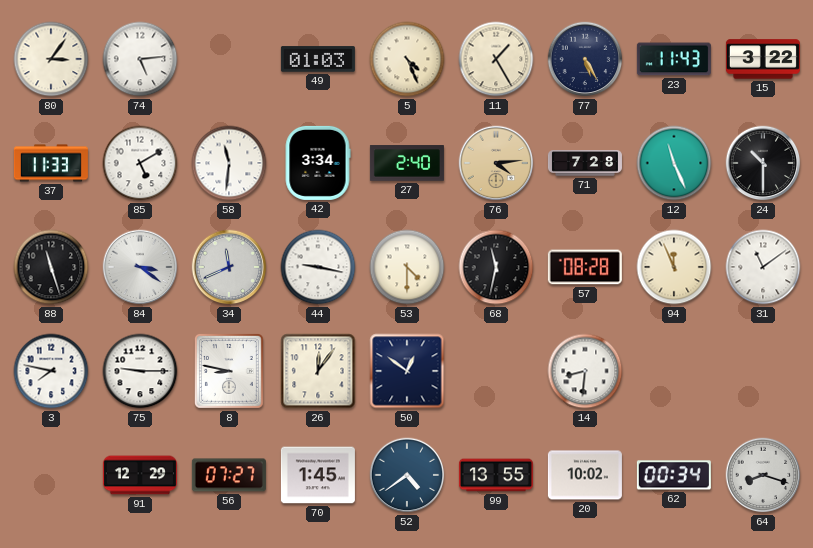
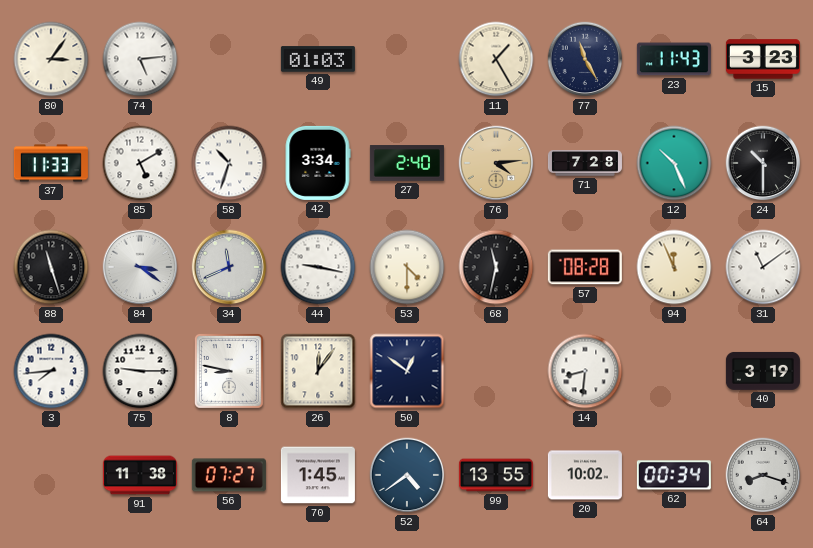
5: 4:26 -> none
77: 5:25 -> 11:25
15: 3:22 -> 3:23
58: 11:31 -> 10:33
12: 11:26 -> 10:26
3: 7:47 -> 7:44
40: none -> 3:19
91: 12:29 -> 11:38
